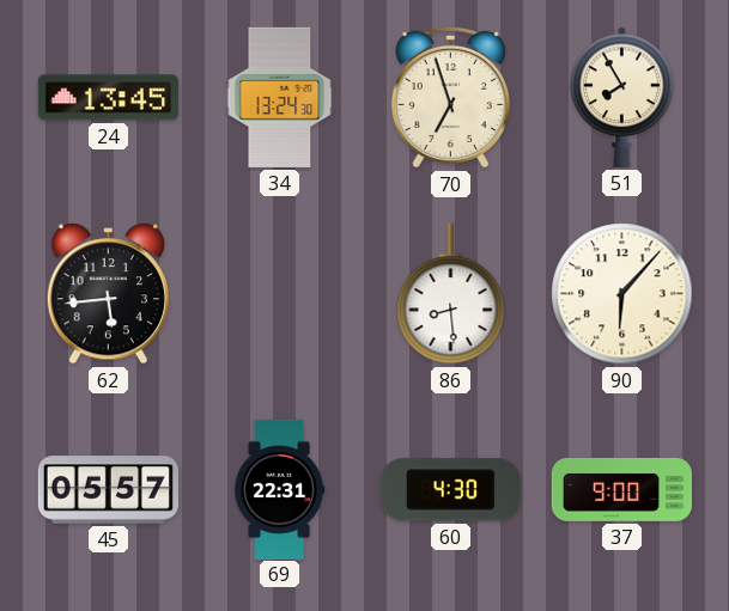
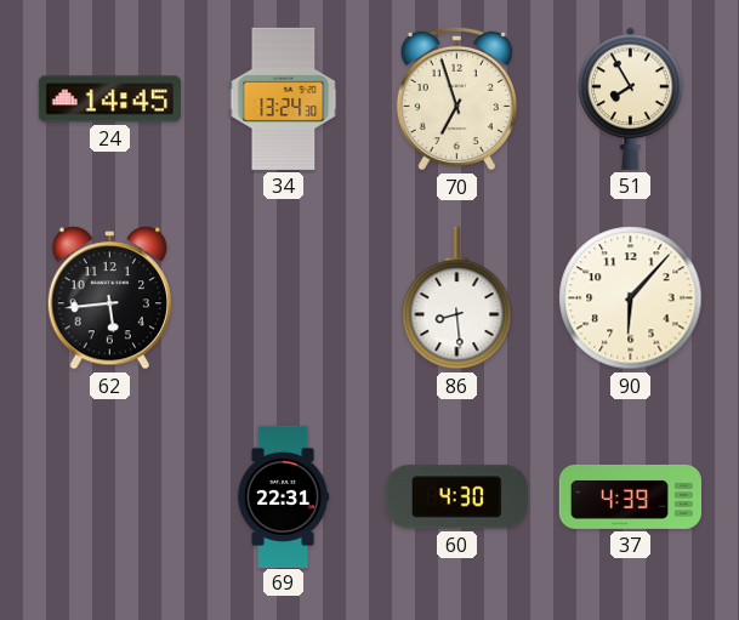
24: 13:45 -> 14:45
45: 05:57 -> none
37: 9:00 -> 4:39
